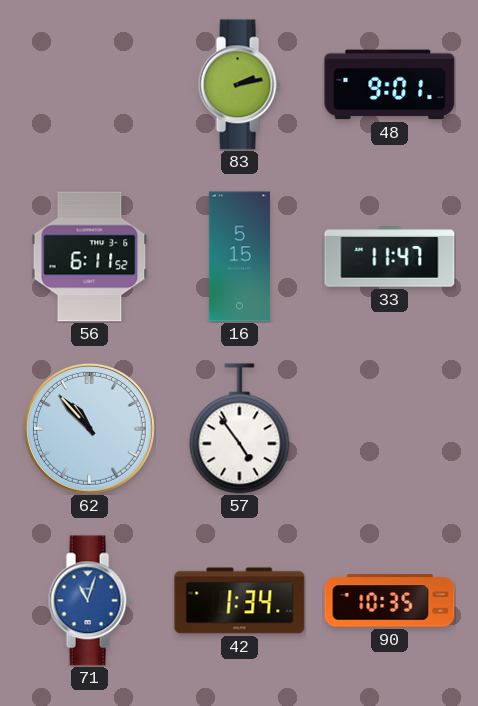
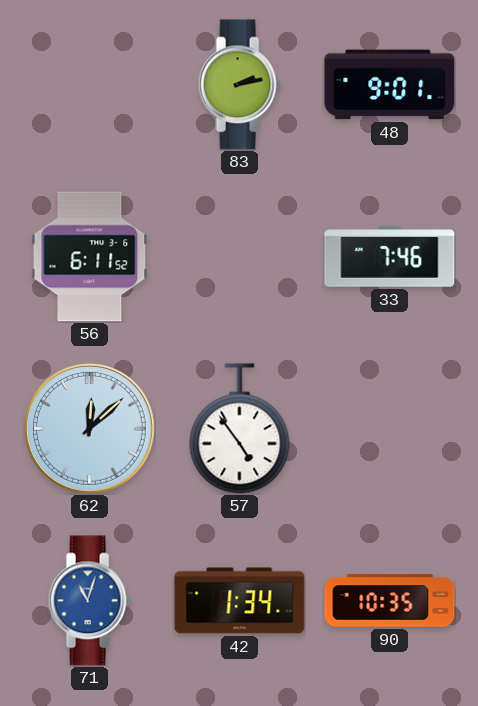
16: 5:15 -> none
33: 11:47 -> 7:46
62: 10:53 -> 12:08
